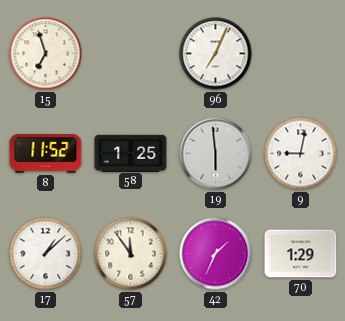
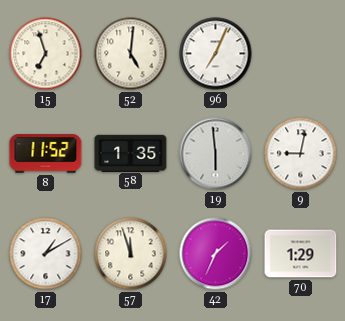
52: none -> 5:01
58: 1:25 -> 1:35
17: 1:08 -> 1:10
57: 11:54 -> 11:57
